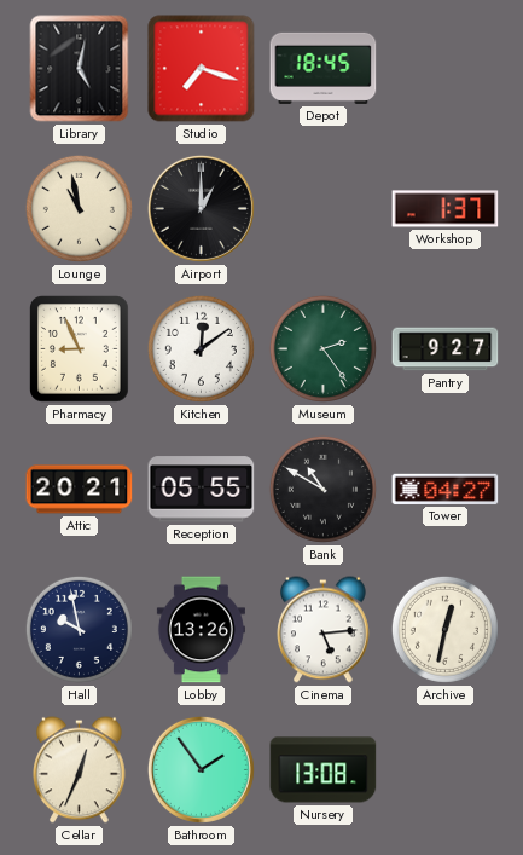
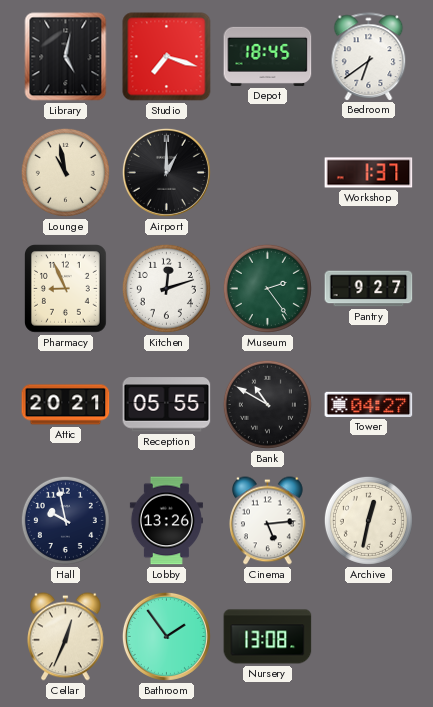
Bedroom: none -> 6:39
Kitchen: 12:09 -> 12:12
